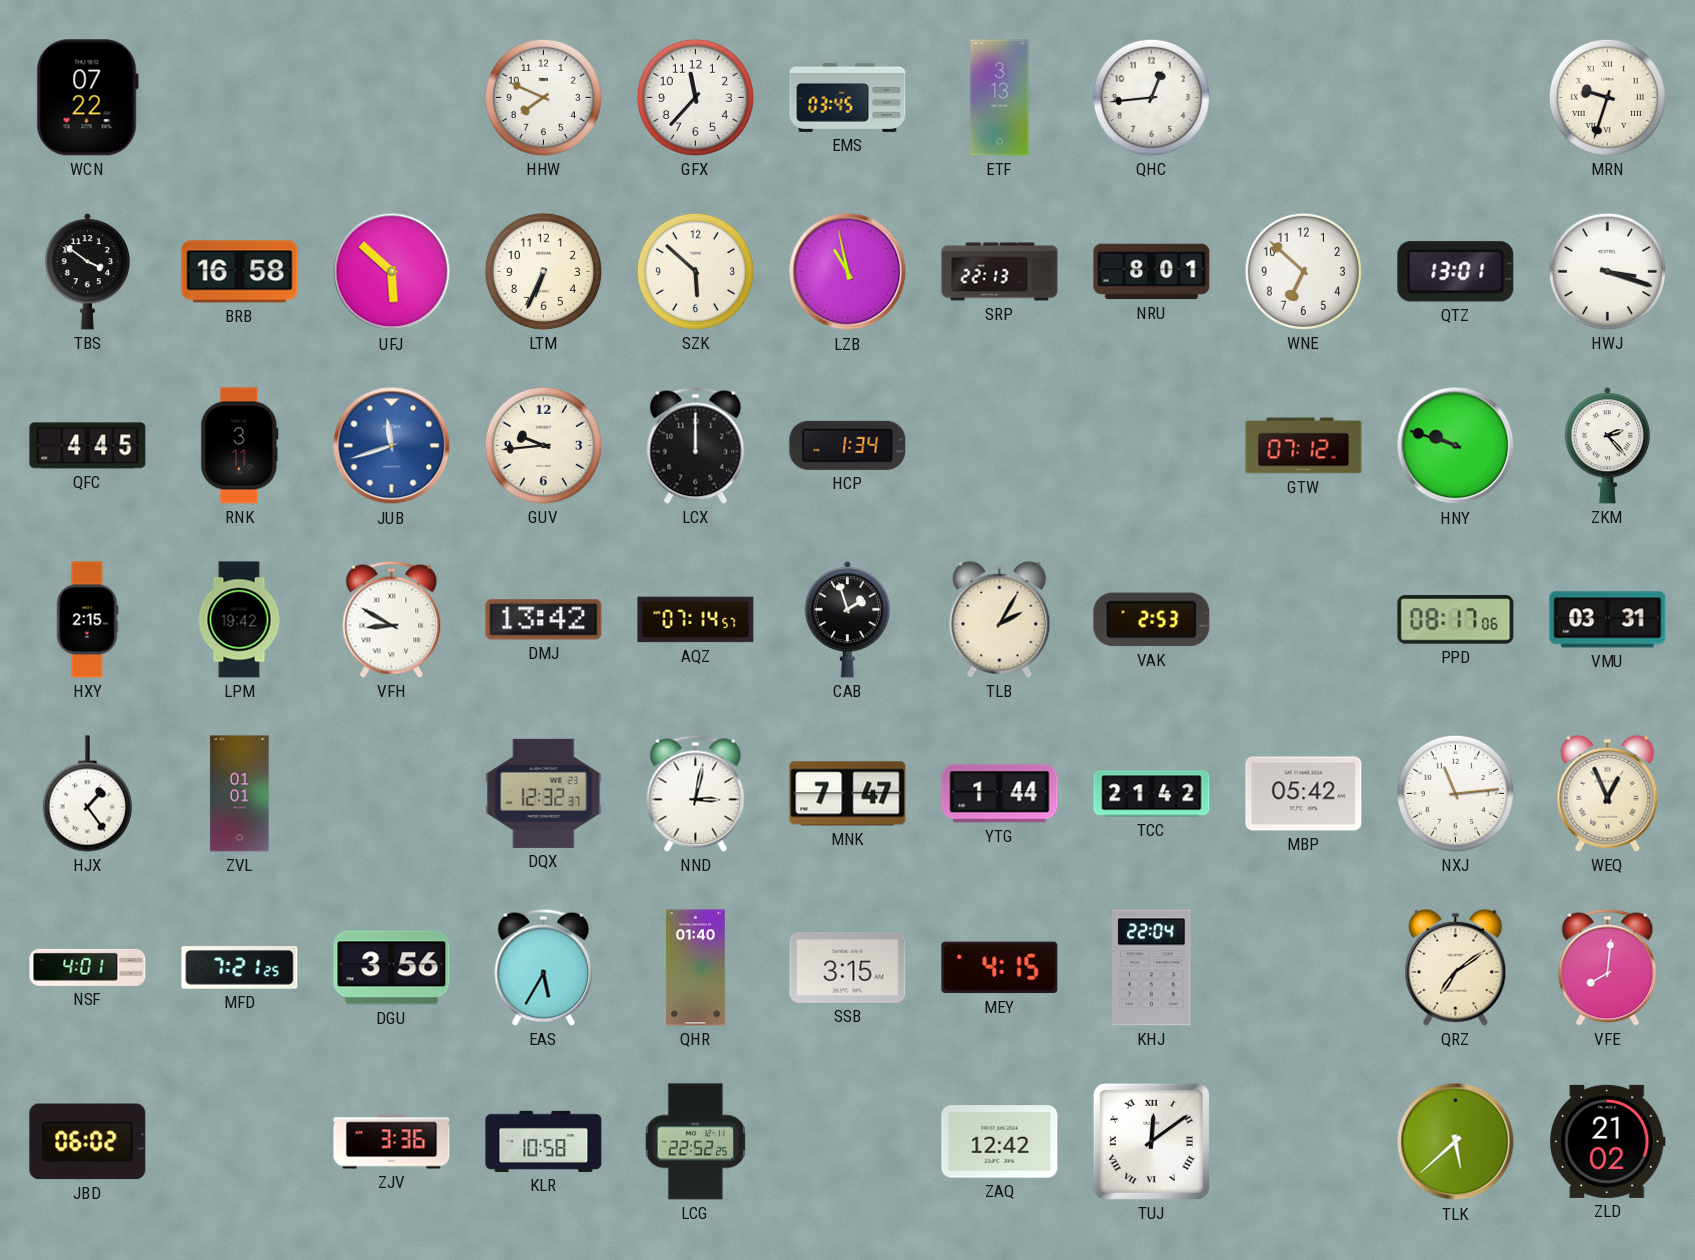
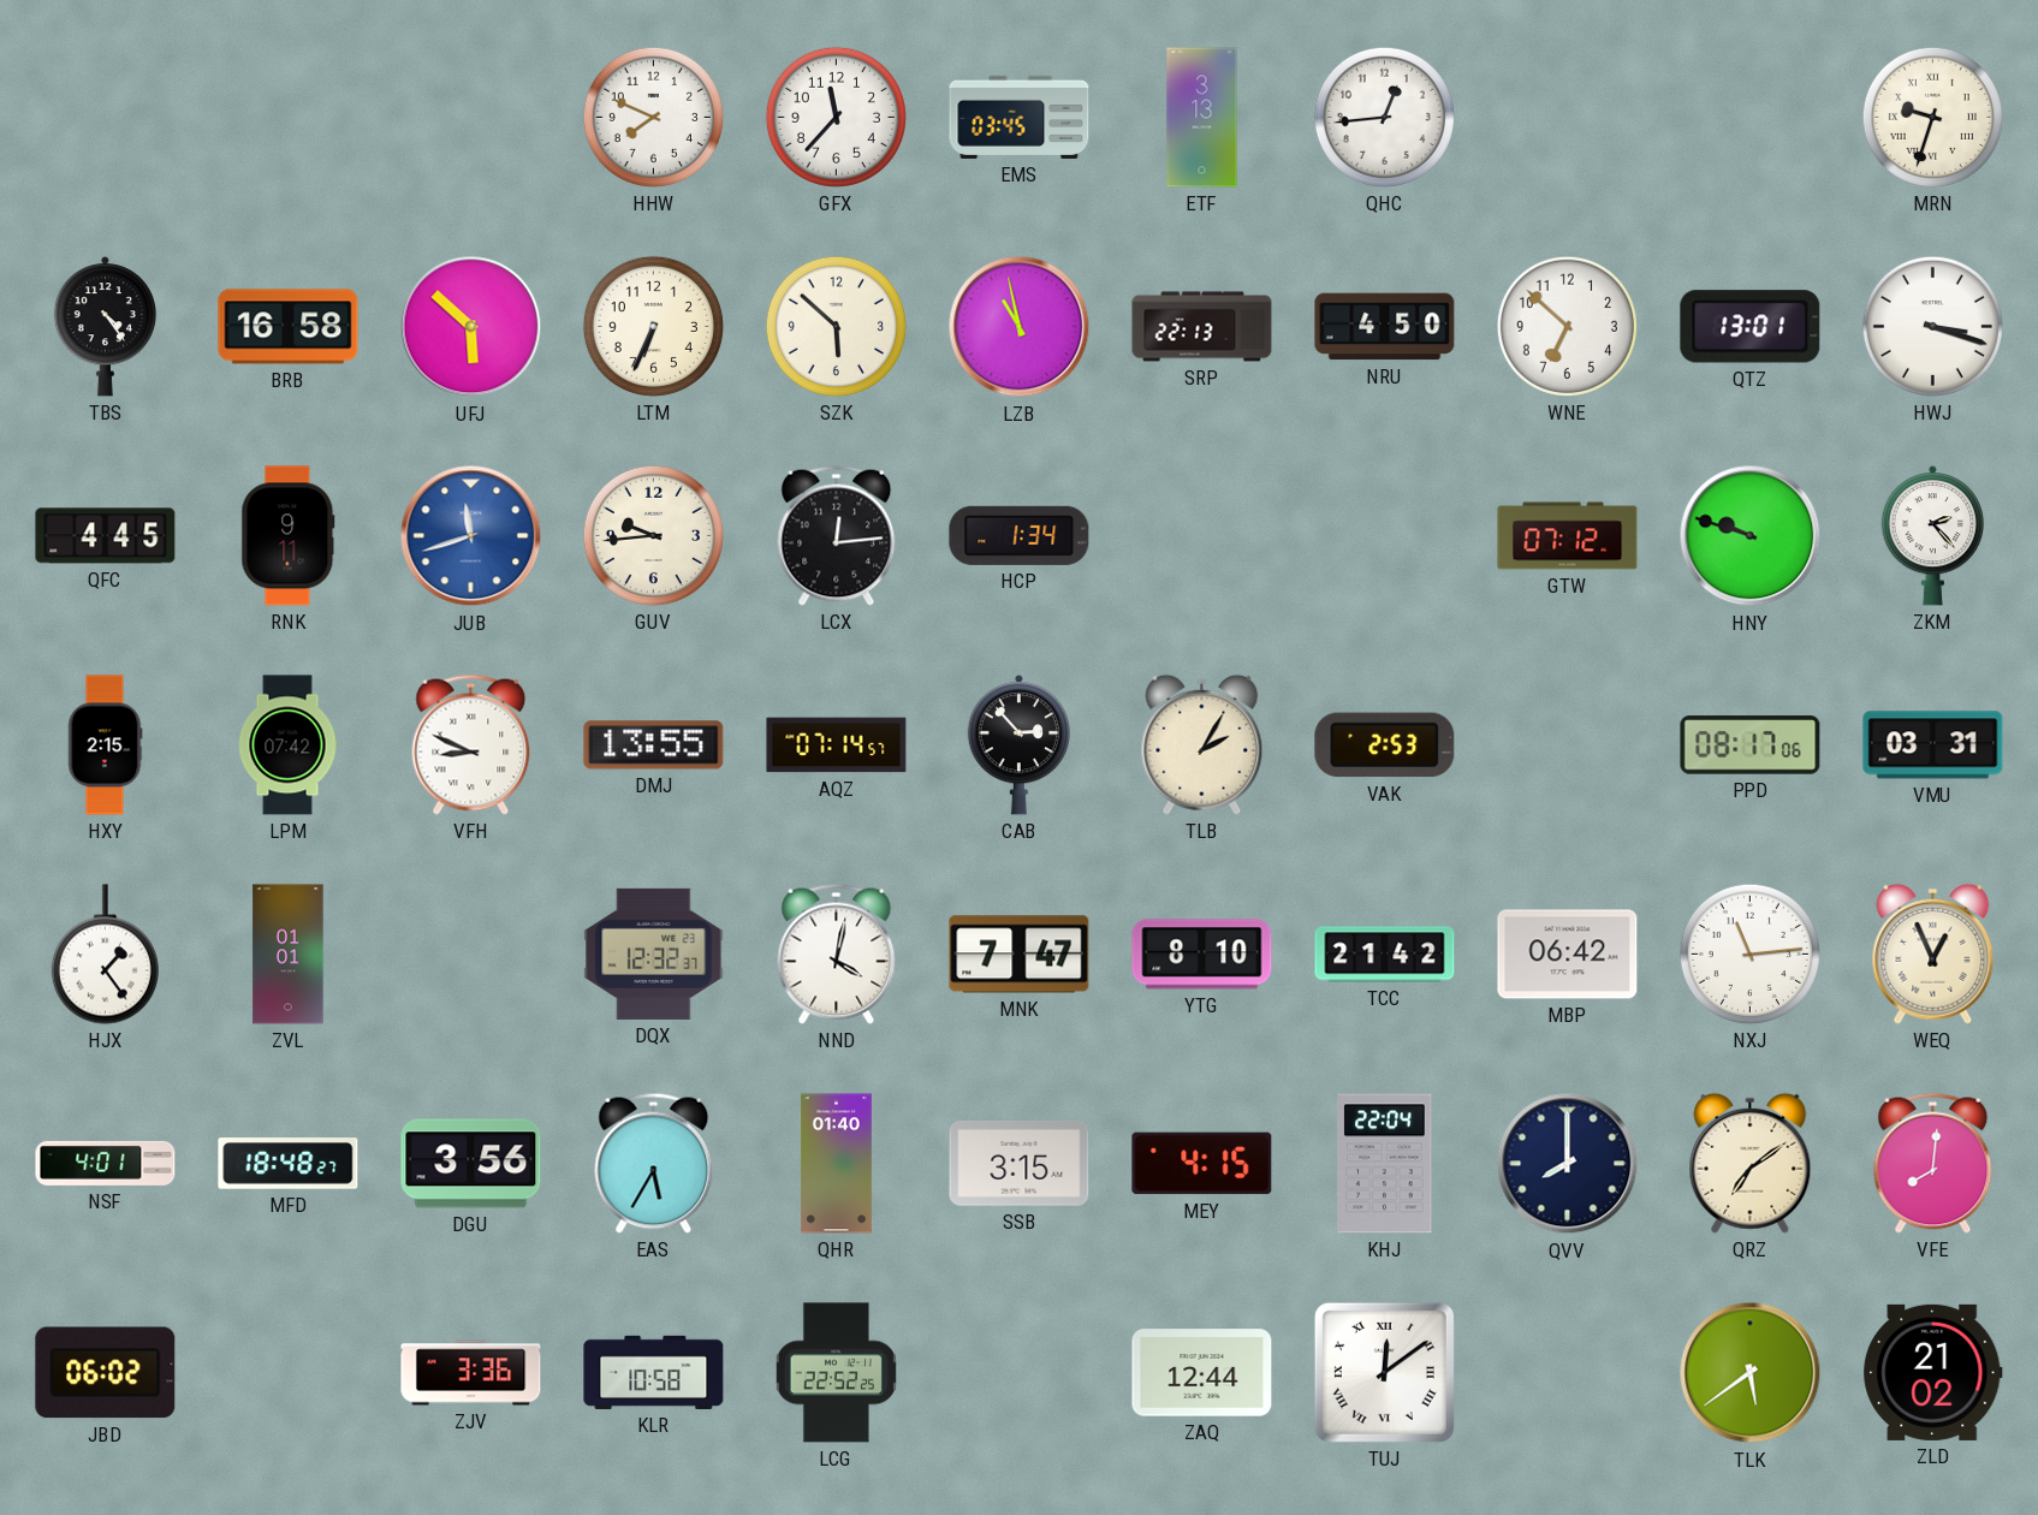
WCN: 07:22 -> none
TBS: 3:51 -> 4:24
NRU: 8:01 -> 4:50
RNK: 3:11 -> 9:11
LCX: 12:00 -> 12:14
LPM: 19:42 -> 07:42
VFH: 8:50 -> 8:49
DMJ: 13:42 -> 13:55
CAB: 1:57 -> 2:53
NND: 3:02 -> 4:02
YTG: 1:44 -> 8:10
MBP: 05:42 -> 06:42
MFD: 7:21 -> 18:48
QVV: none -> 8:00
ZAQ: 12:42 -> 12:44
TLK: 5:38 -> 5:39
